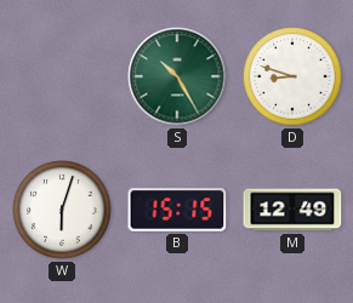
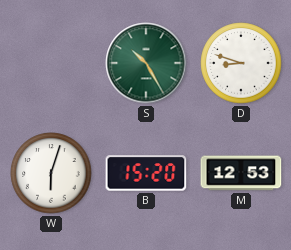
B: 15:15 -> 15:20
M: 12:49 -> 12:53
